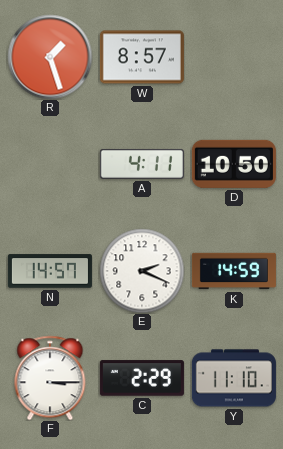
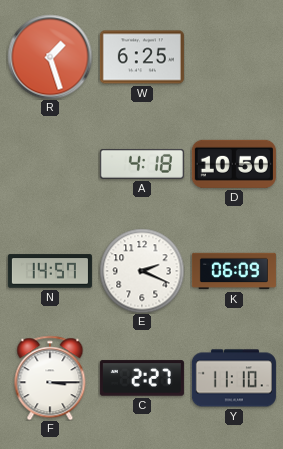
W: 8:57 -> 6:25
A: 4:11 -> 4:18
K: 14:59 -> 06:09
C: 2:29 -> 2:27
